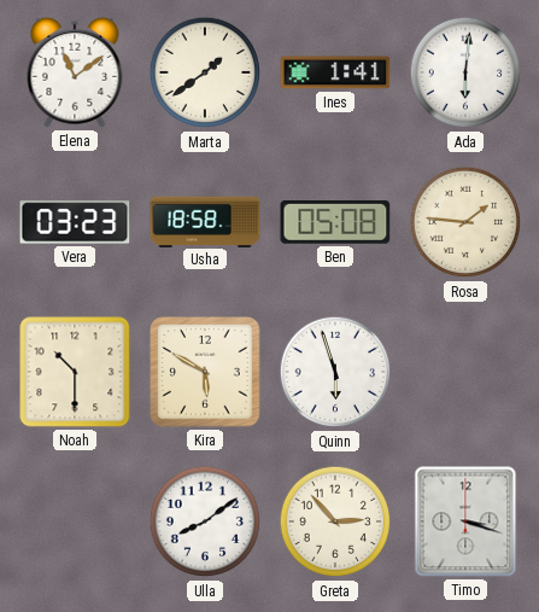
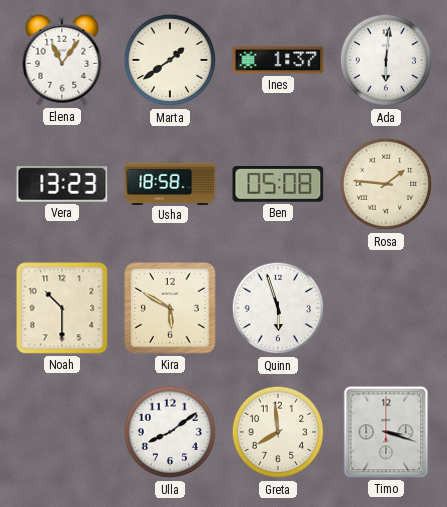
Elena: 11:09 -> 11:06
Ines: 1:41 -> 1:37
Vera: 03:23 -> 13:23
Greta: 2:53 -> 7:59
